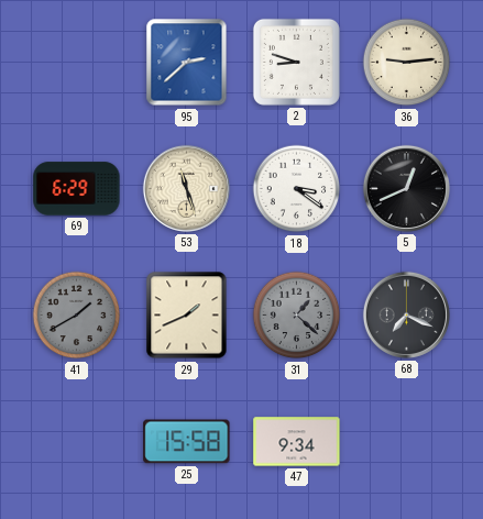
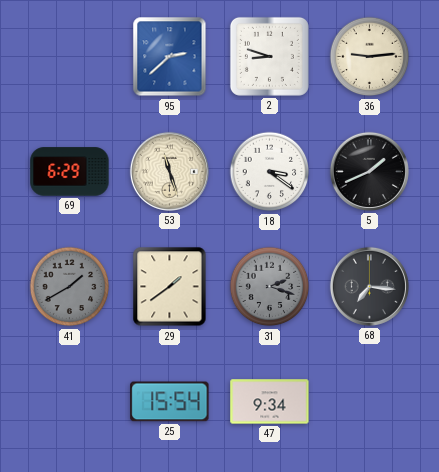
5: 12:41 -> 1:41
29: 1:41 -> 1:39
31: 1:22 -> 2:18
68: 7:19 -> 7:16
25: 15:58 -> 15:54
